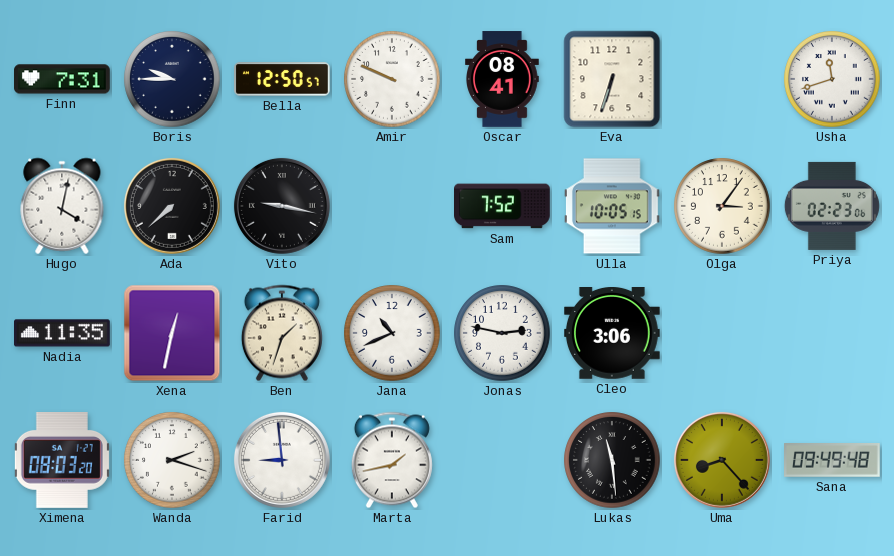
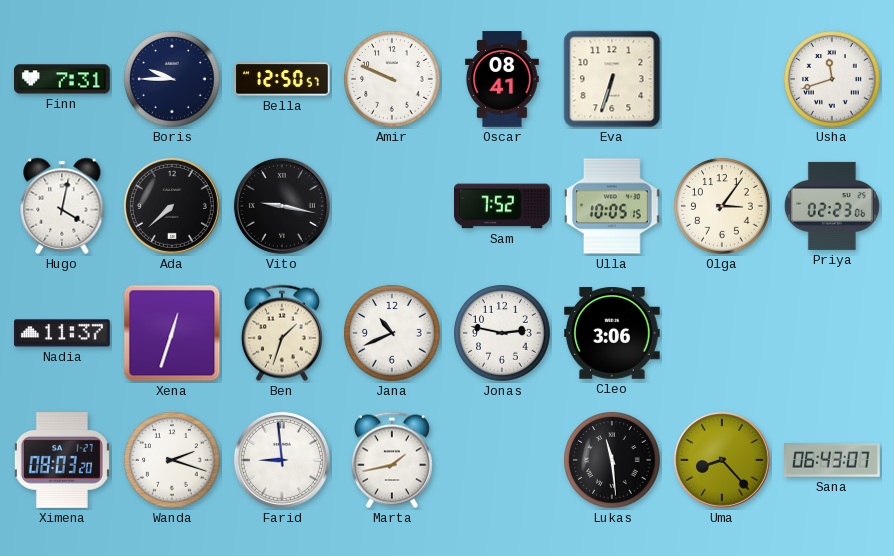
Nadia: 11:35 -> 11:37
Xena: 12:32 -> 12:33
Sana: 09:49 -> 06:43
